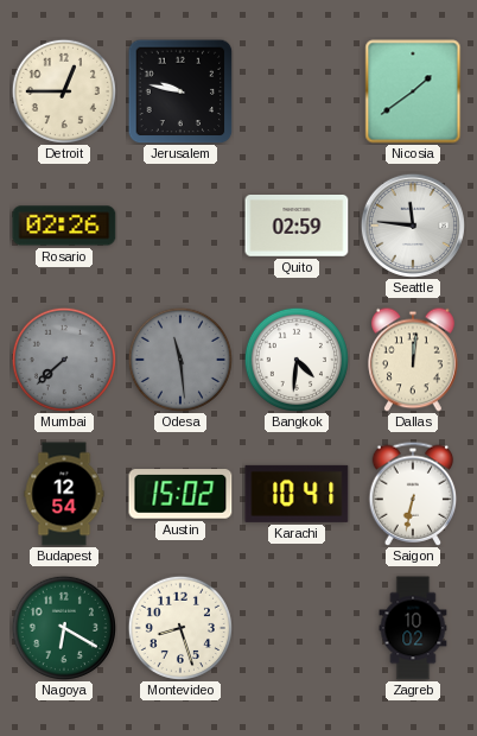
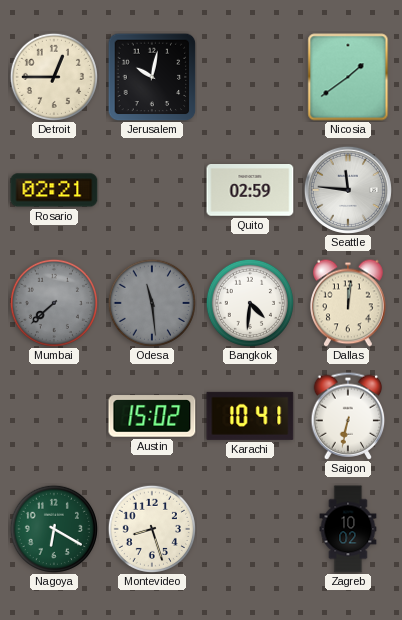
Jerusalem: 9:47 -> 10:02
Rosario: 02:26 -> 02:21
Budapest: 12:54 -> none
